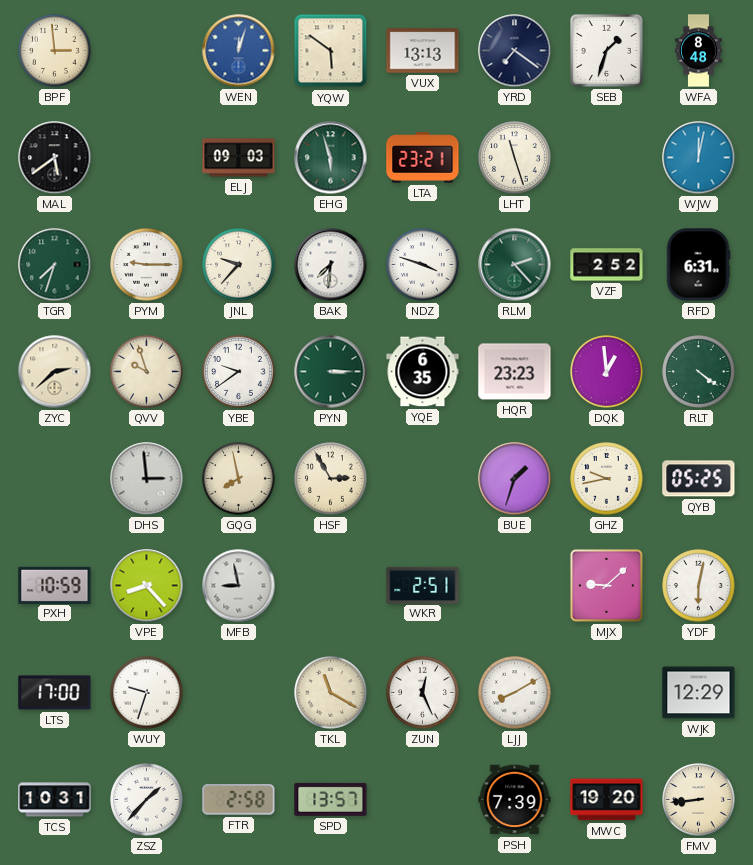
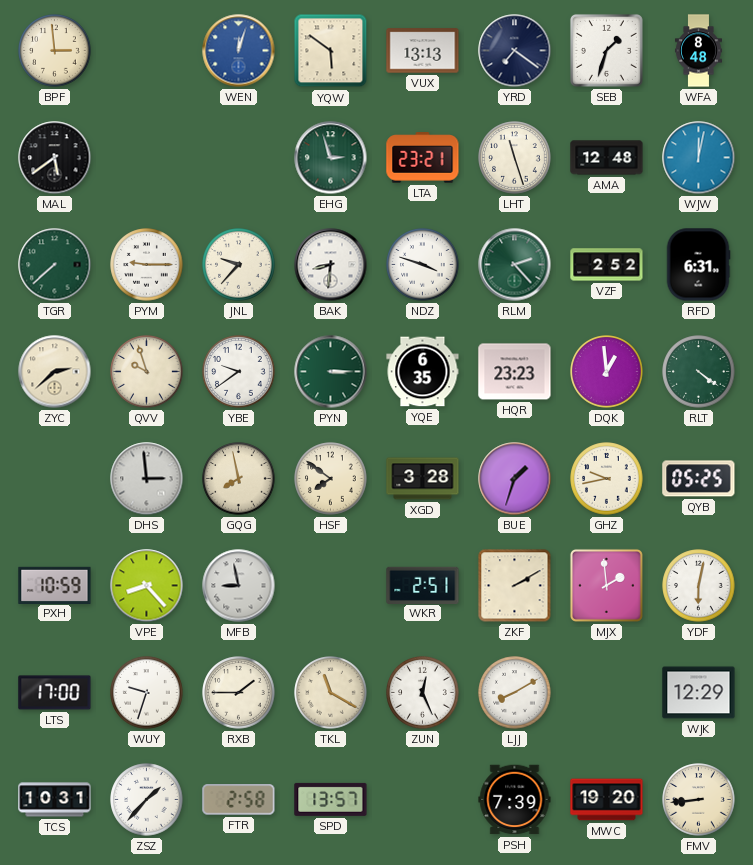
ELJ: 09:03 -> none
EHG: 5:57 -> 2:57
AMA: none -> 12:48
TGR: 7:33 -> 7:38
BAK: 7:31 -> 8:31
HSF: 2:55 -> 7:51
XGD: none -> 3:28
ZKF: none -> 2:10
MJX: 9:08 -> 1:59
RXB: none -> 1:45
